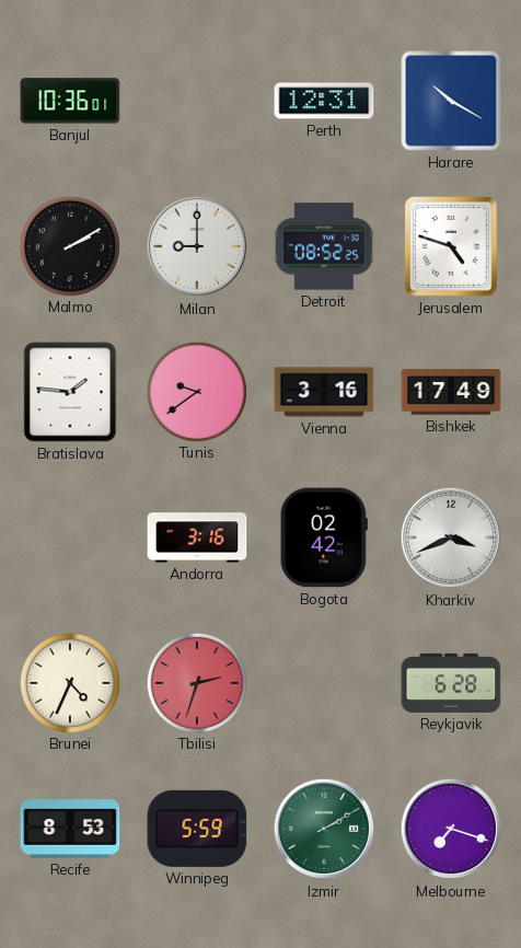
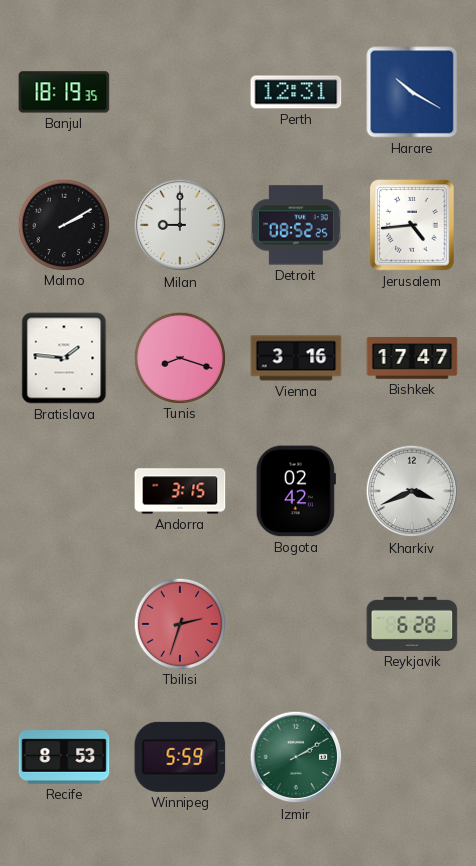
Banjul: 10:36 -> 18:19
Jerusalem: 4:48 -> 4:44
Tunis: 9:39 -> 8:18
Bishkek: 17:49 -> 17:47
Andorra: 3:16 -> 3:15
Brunei: 4:34 -> none
Melbourne: 7:18 -> none
